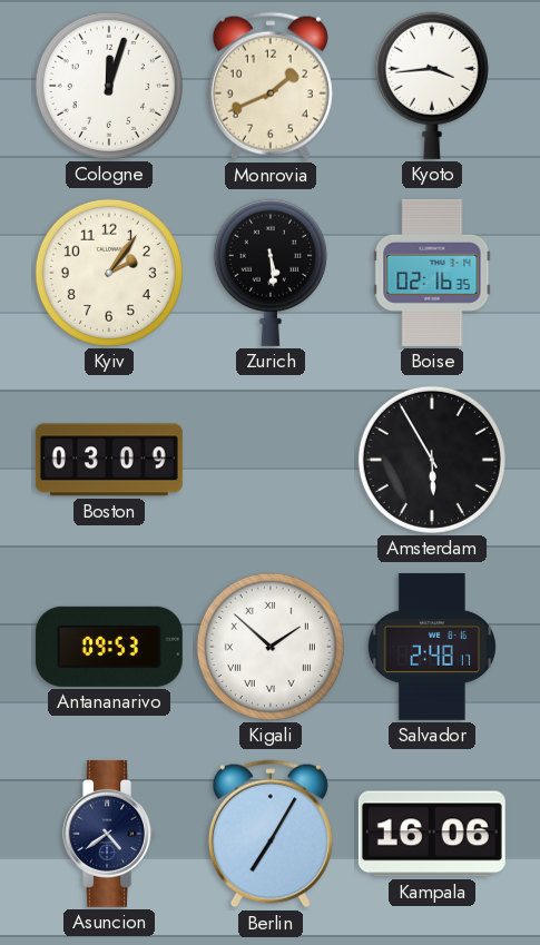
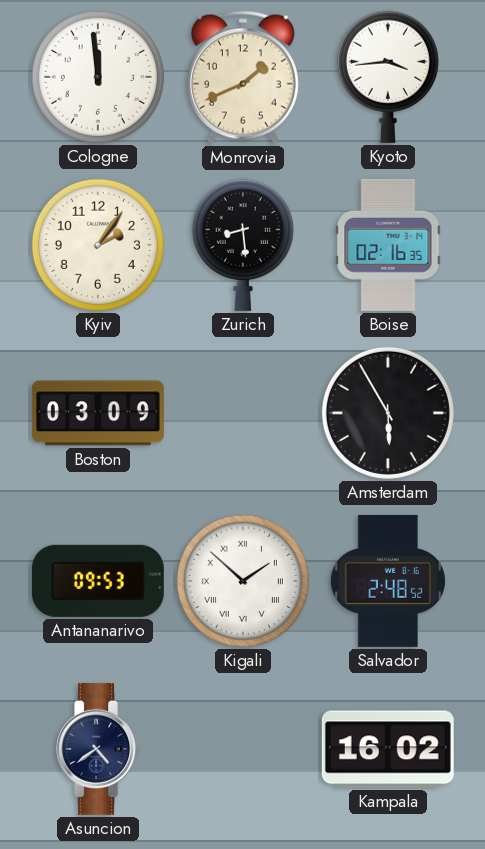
Cologne: 12:03 -> 11:59
Zurich: 5:29 -> 8:29
Salvador: 2:48:17 -> 2:48:52
Berlin: 7:05 -> none
Kampala: 16:06 -> 16:02
